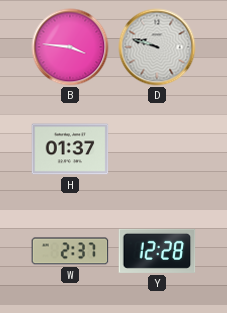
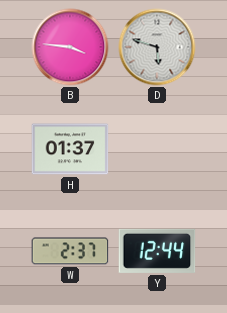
D: 9:48 -> 5:48
Y: 12:28 -> 12:44
